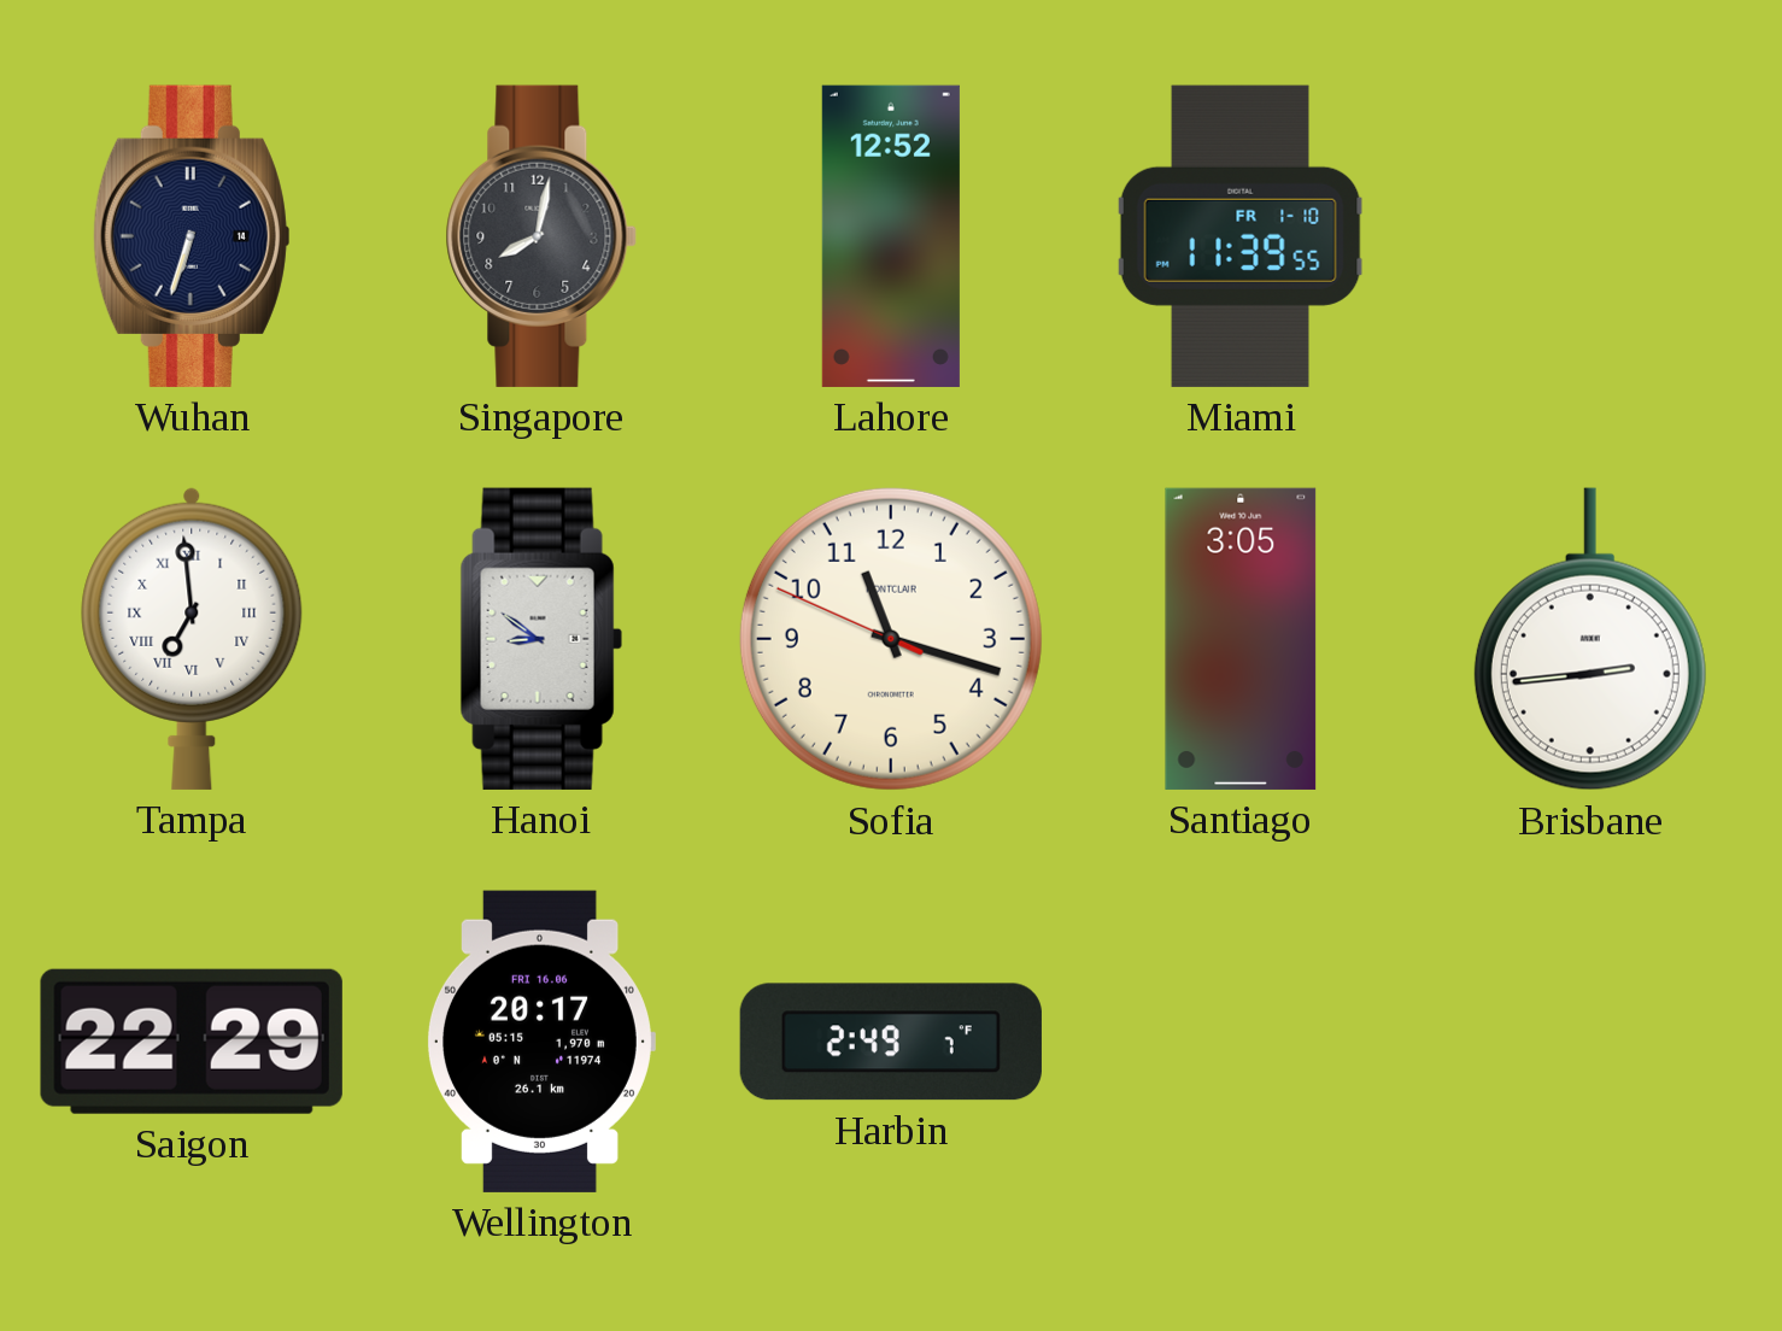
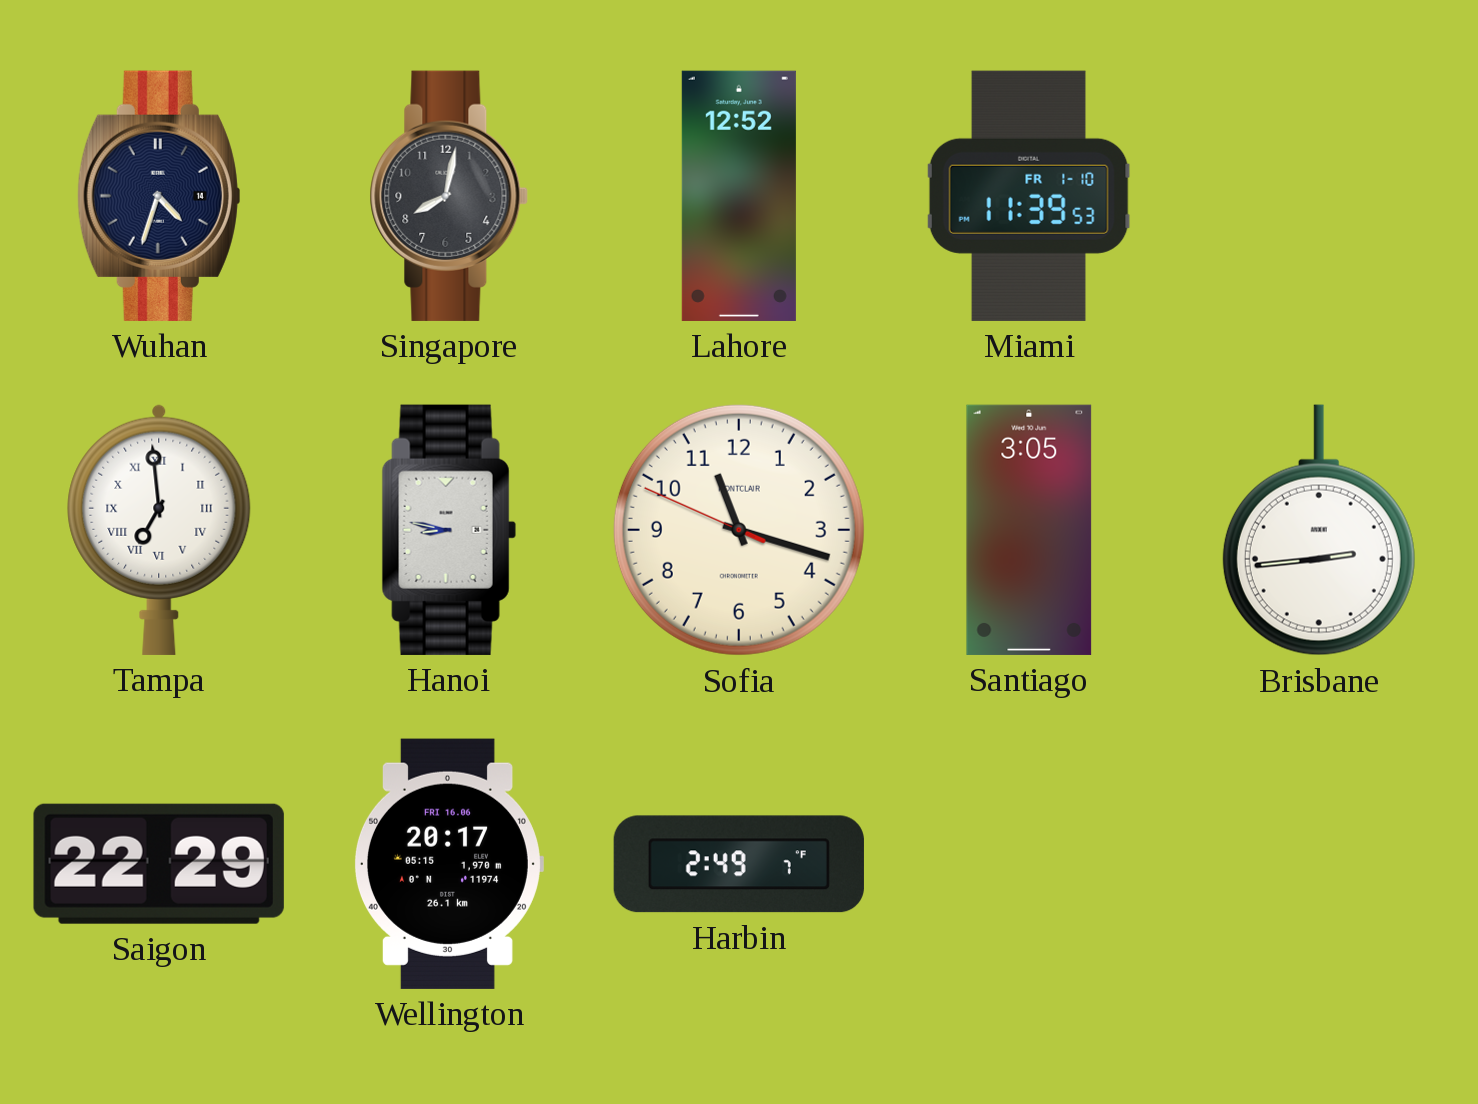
Wuhan: 6:33 -> 4:33
Miami: 11:39:55 -> 11:39:53
Hanoi: 8:51 -> 8:47
